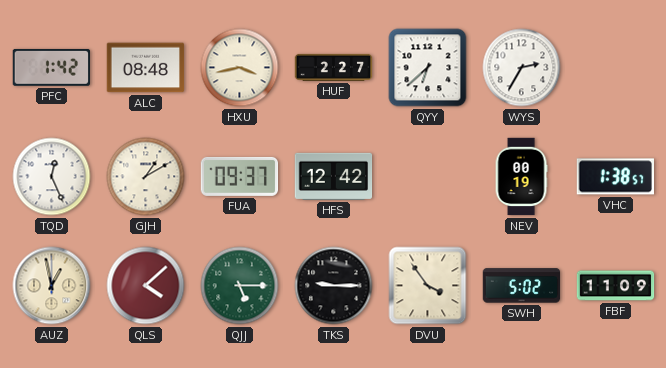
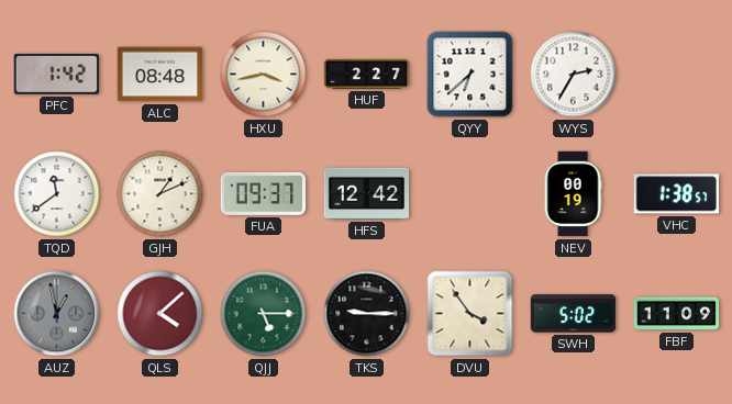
TQD: 12:26 -> 11:39
GJH: 1:10 -> 1:11
AUZ dial: cream -> grey
